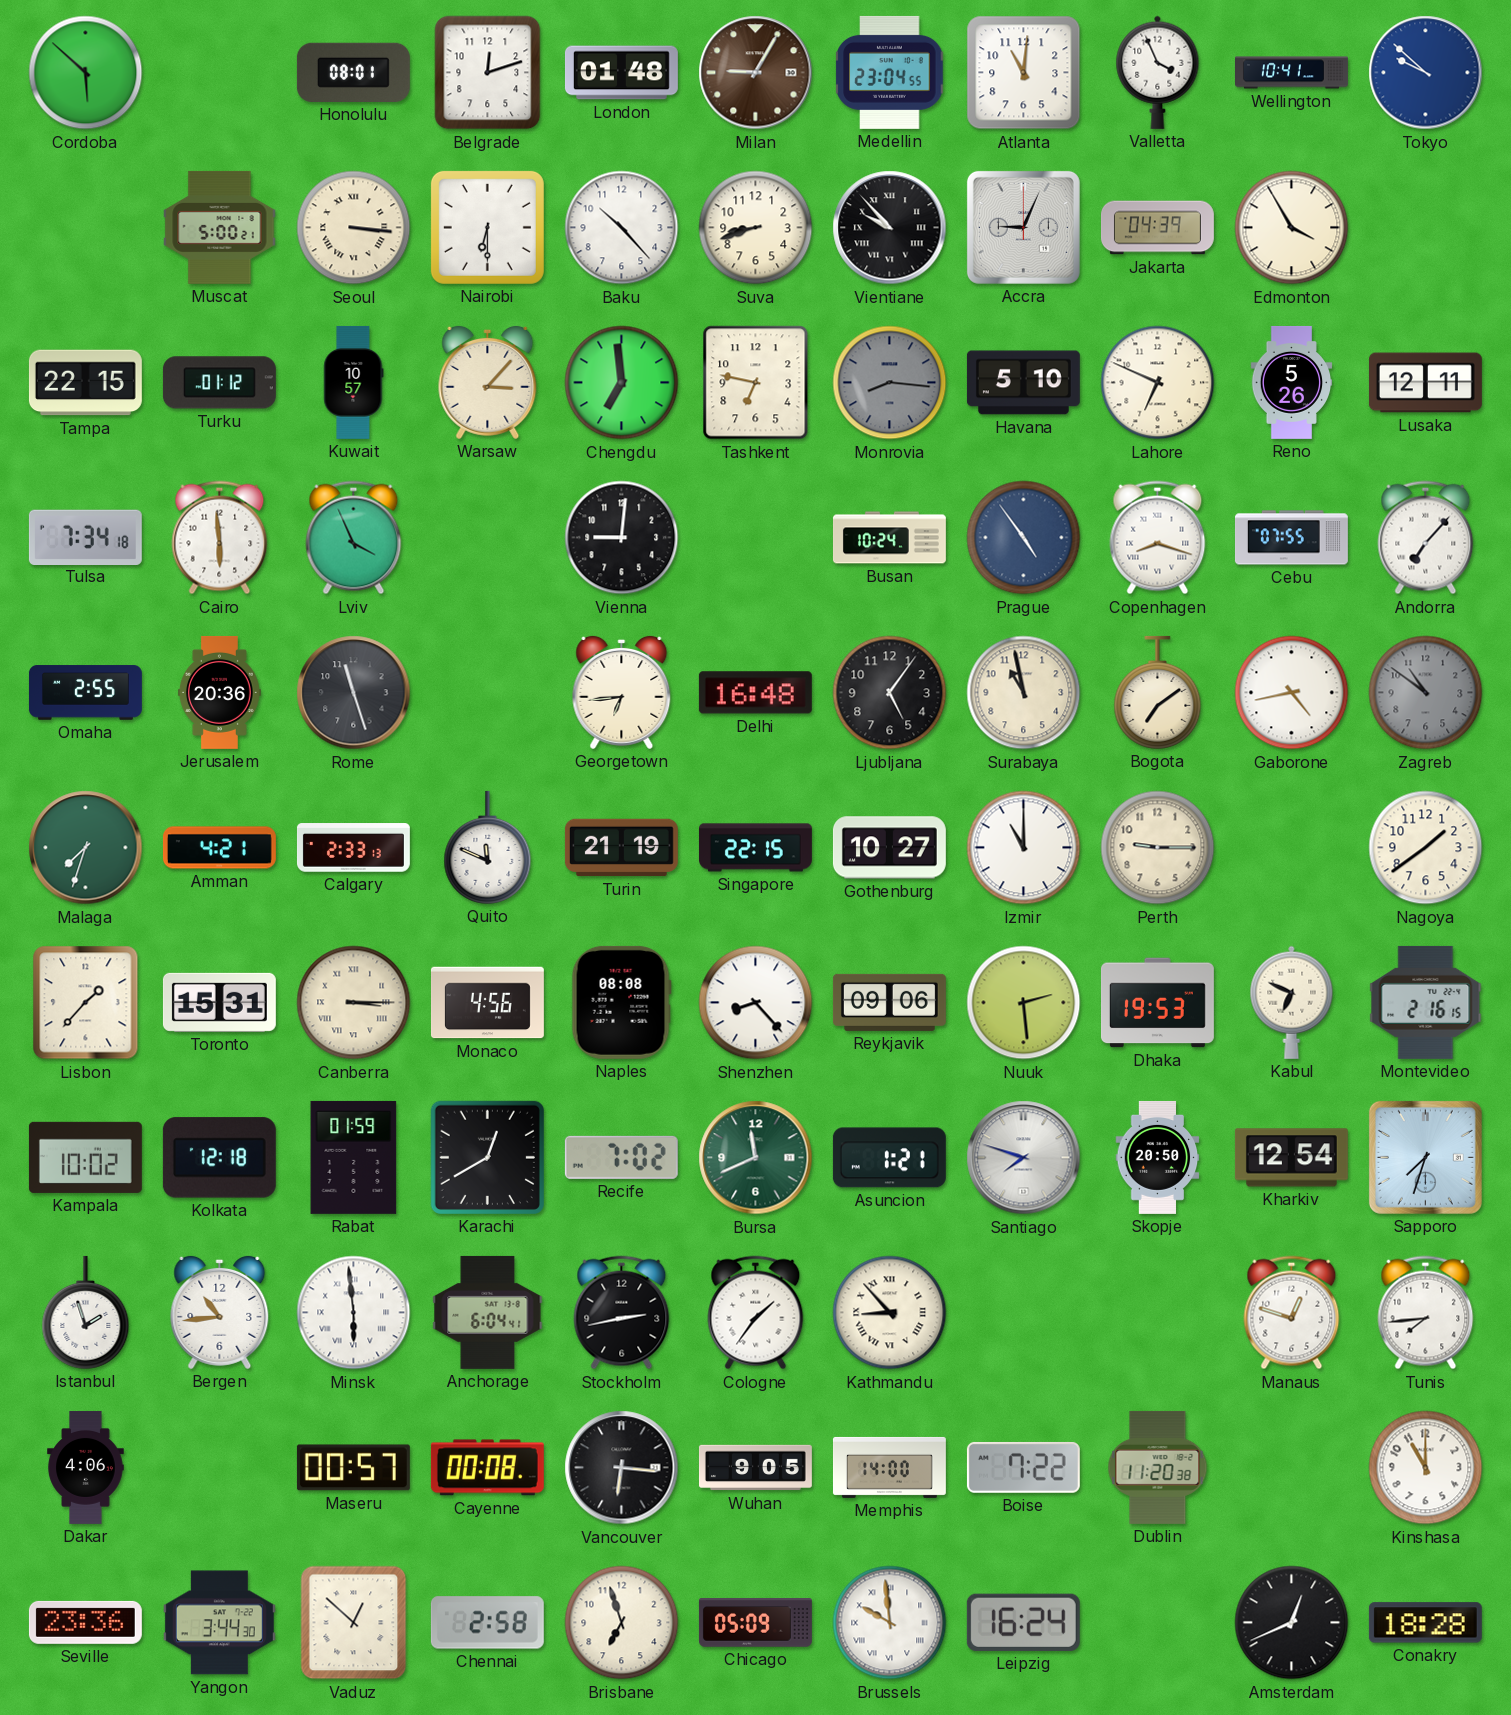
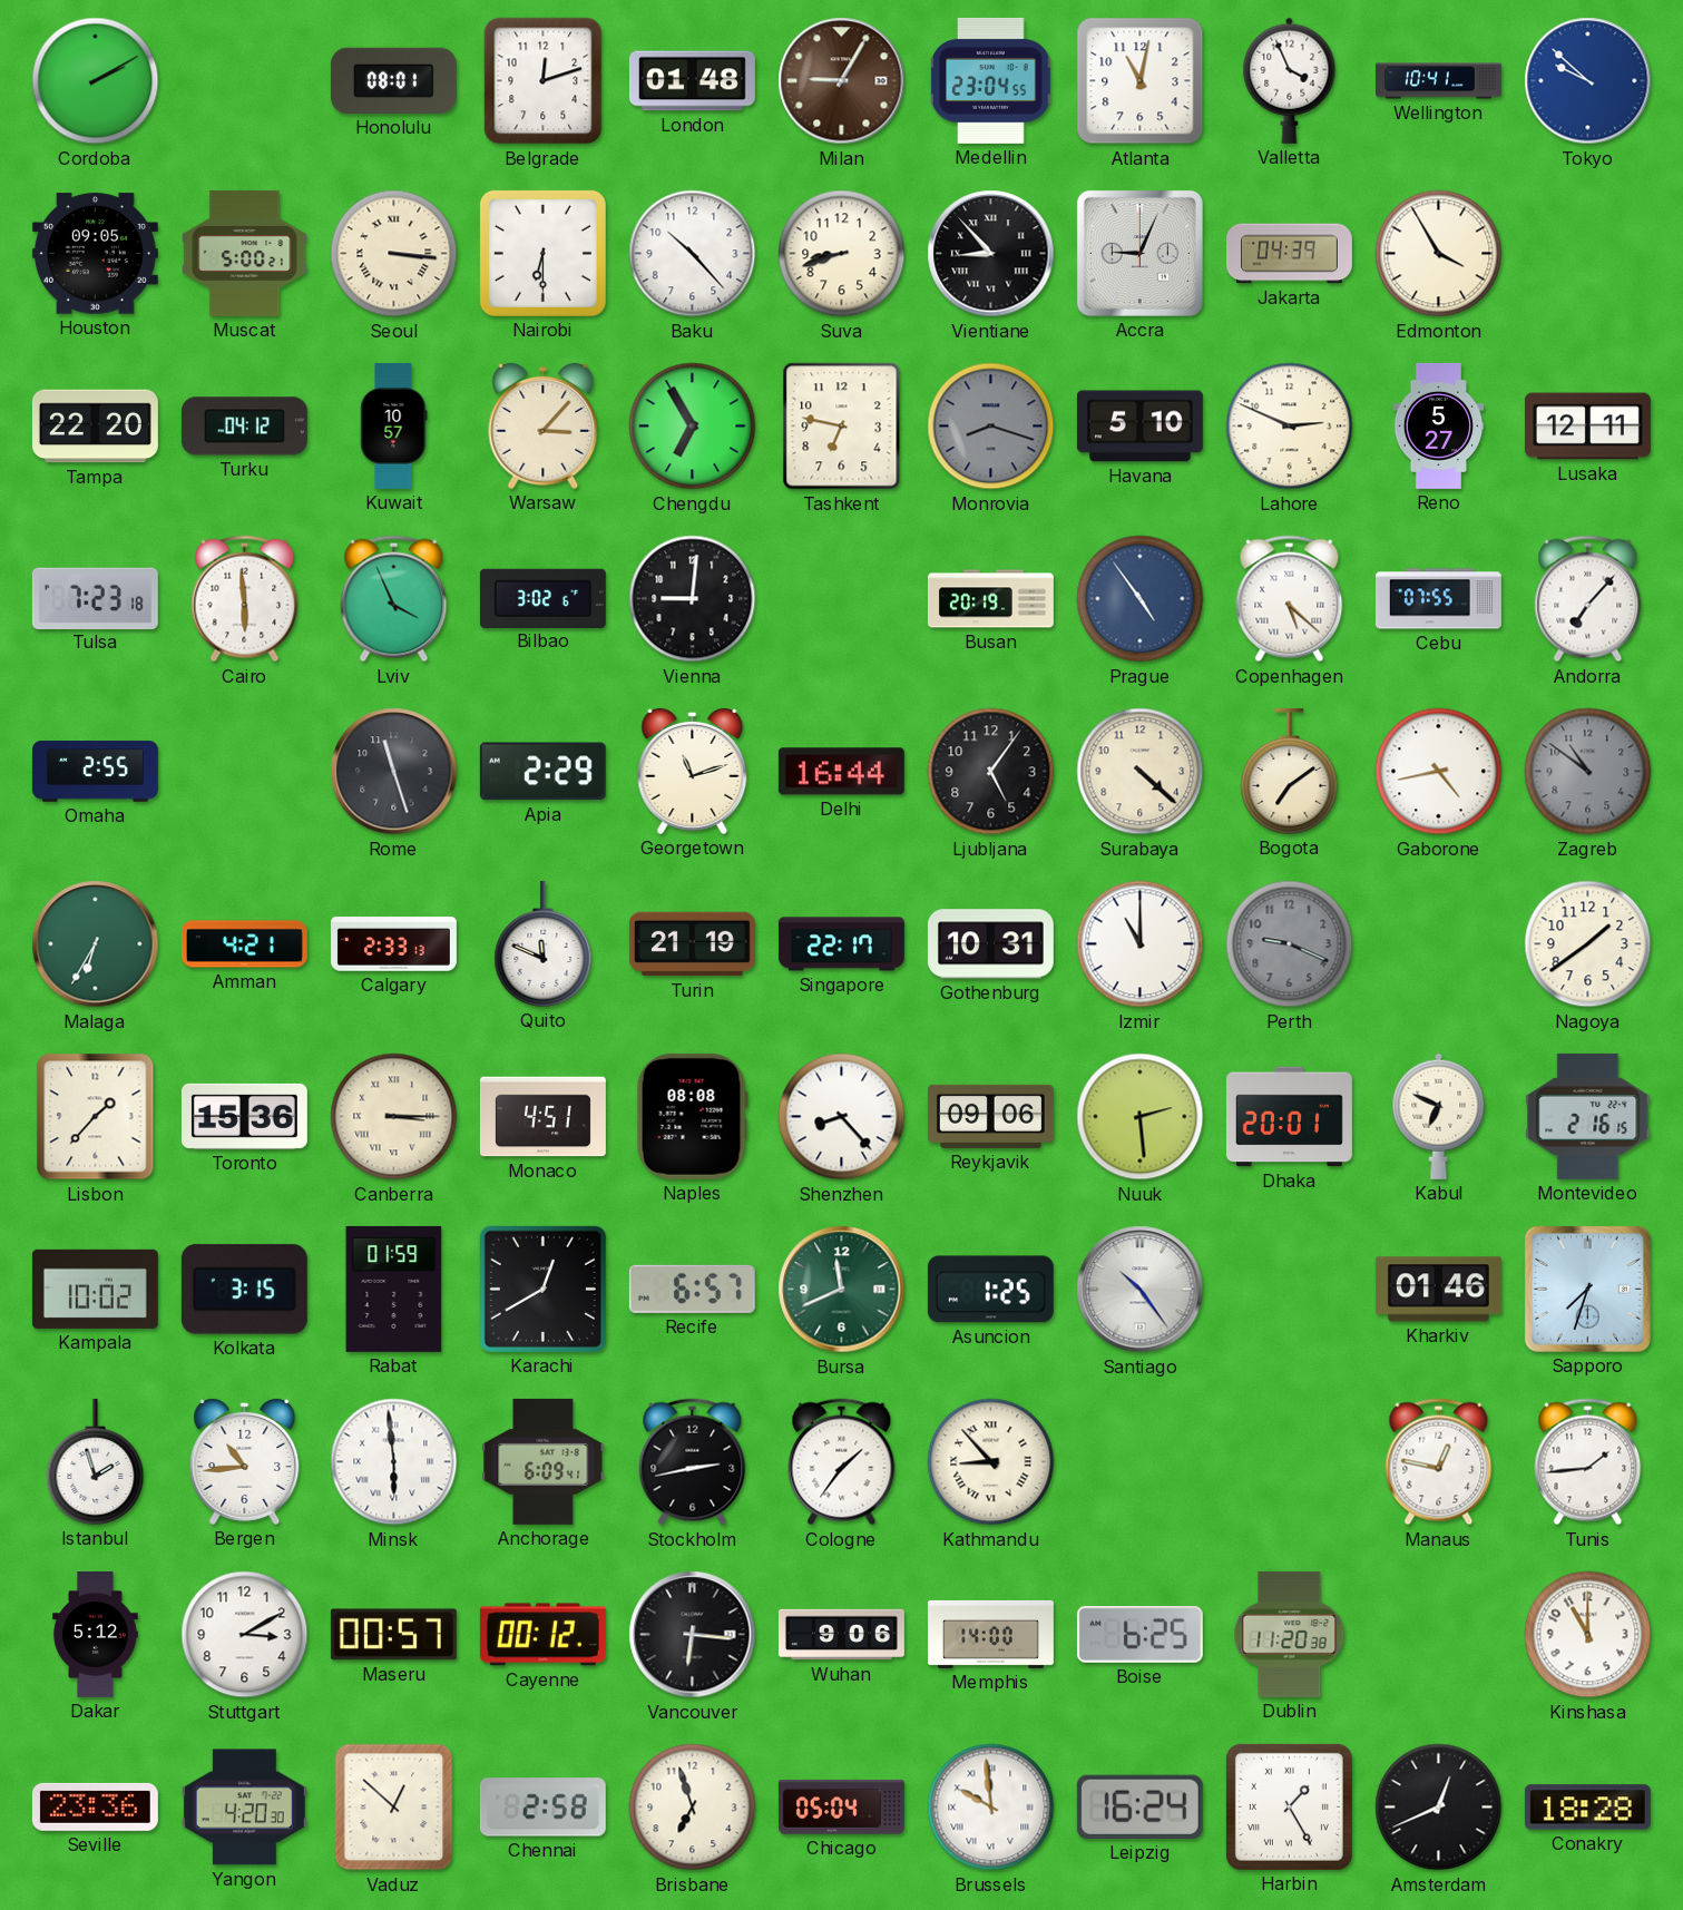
Cordoba: 5:52 -> 2:10
Atlanta: 11:01 -> 11:02
Houston: none -> 09:05
Vientiane: 9:53 -> 8:53
Tampa: 22:15 -> 22:20
Turku: 01:12 -> 04:12
Chengdu: 6:59 -> 6:55
Monrovia: 8:16 -> 8:18
Lahore: 6:49 -> 2:49
Reno: 5:26 -> 5:27
Tulsa: 7:34 -> 7:23
Bilbao: none -> 3:02
Busan: 10:24 -> 20:19
Copenhagen: 8:18 -> 5:22
Jerusalem: 20:36 -> none
Apia: none -> 2:29
Georgetown: 6:44 -> 11:12
Delhi: 16:48 -> 16:44
Surabaya: 10:58 -> 4:22
Malaga: 7:33 -> 6:35
Singapore: 22:15 -> 22:17
Gothenburg: 10:27 -> 10:31
Perth: 9:15 -> 9:19
Perth dial: cream -> grey
Toronto: 15:31 -> 15:36
Monaco: 4:56 -> 4:51
Dhaka: 19:53 -> 20:01
Kolkata: 12:18 -> 3:15
Recife: 7:02 -> 6:57
Asuncion: 1:21 -> 1:25
Santiago: 7:48 -> 10:24
Skopje: 20:50 -> none
Kharkiv: 12:54 -> 01:46
Anchorage: 6:04 -> 6:09
Manaus: 12:48 -> 12:47
Tunis: 7:44 -> 1:44
Dakar: 4:06 -> 5:12
Stuttgart: none -> 3:10
Cayenne: 00:08 -> 00:12
Wuhan: 9:05 -> 9:06
Boise: 7:22 -> 6:25
Yangon: 3:44 -> 4:20
Chicago: 05:09 -> 05:04
Harbin: none -> 1:25
